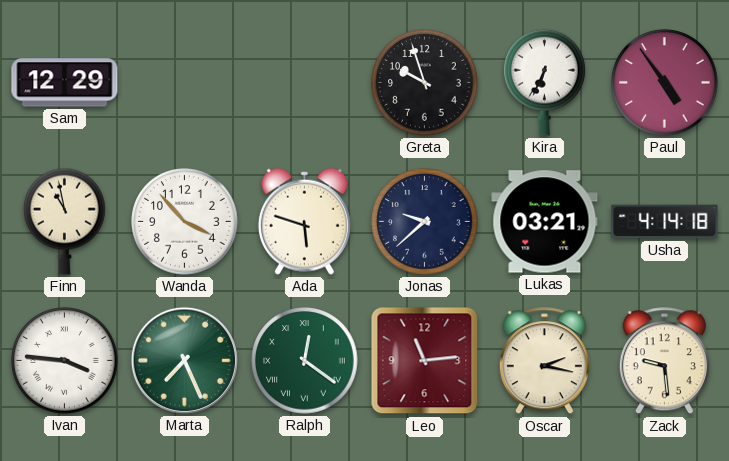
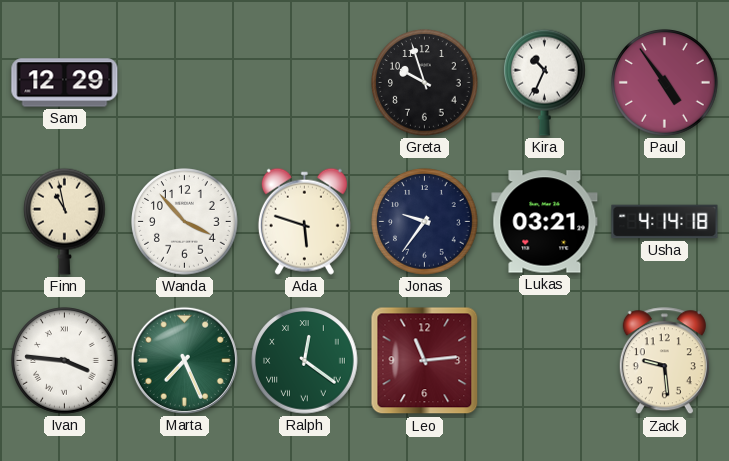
Kira: 6:34 -> 10:34
Jonas: 9:38 -> 9:36
Oscar: 2:17 -> none
